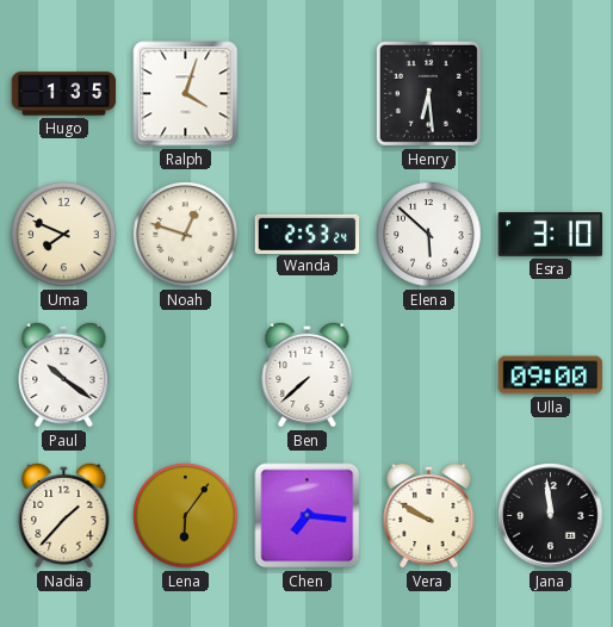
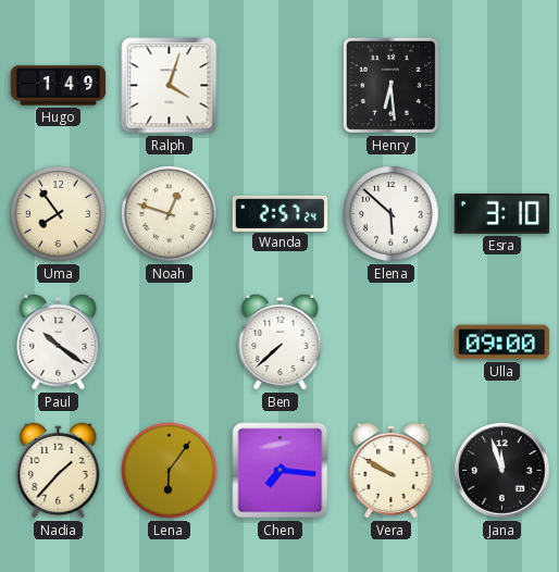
Hugo: 1:35 -> 1:49
Uma: 7:49 -> 7:54
Wanda: 2:53 -> 2:57
Jana: 11:59 -> 11:57
